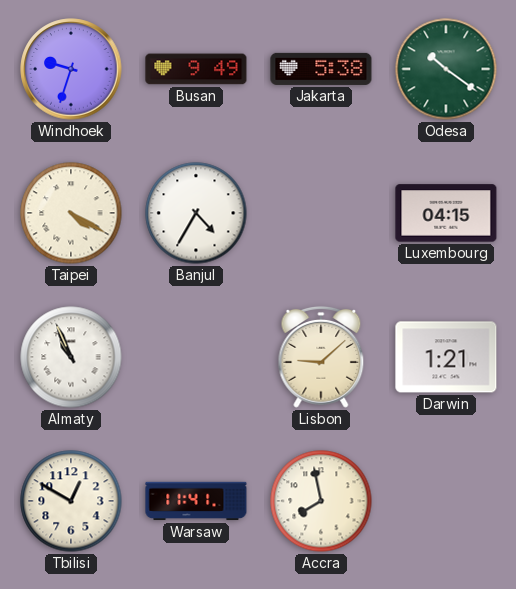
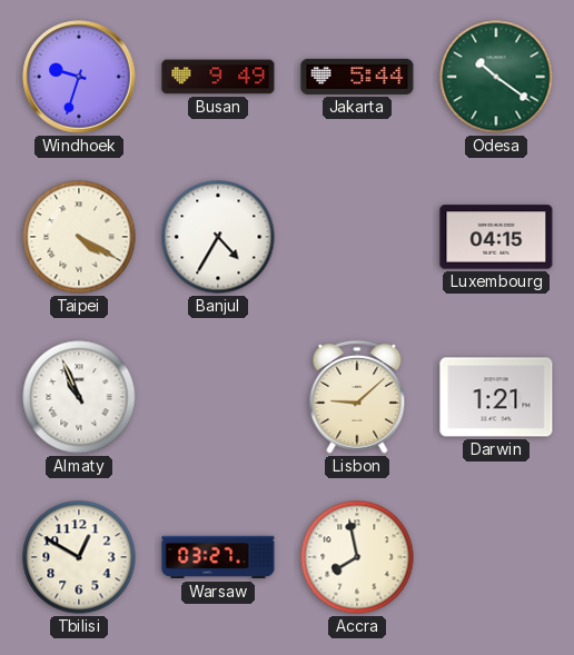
Jakarta: 5:38 -> 5:44
Warsaw: 11:41 -> 03:27
